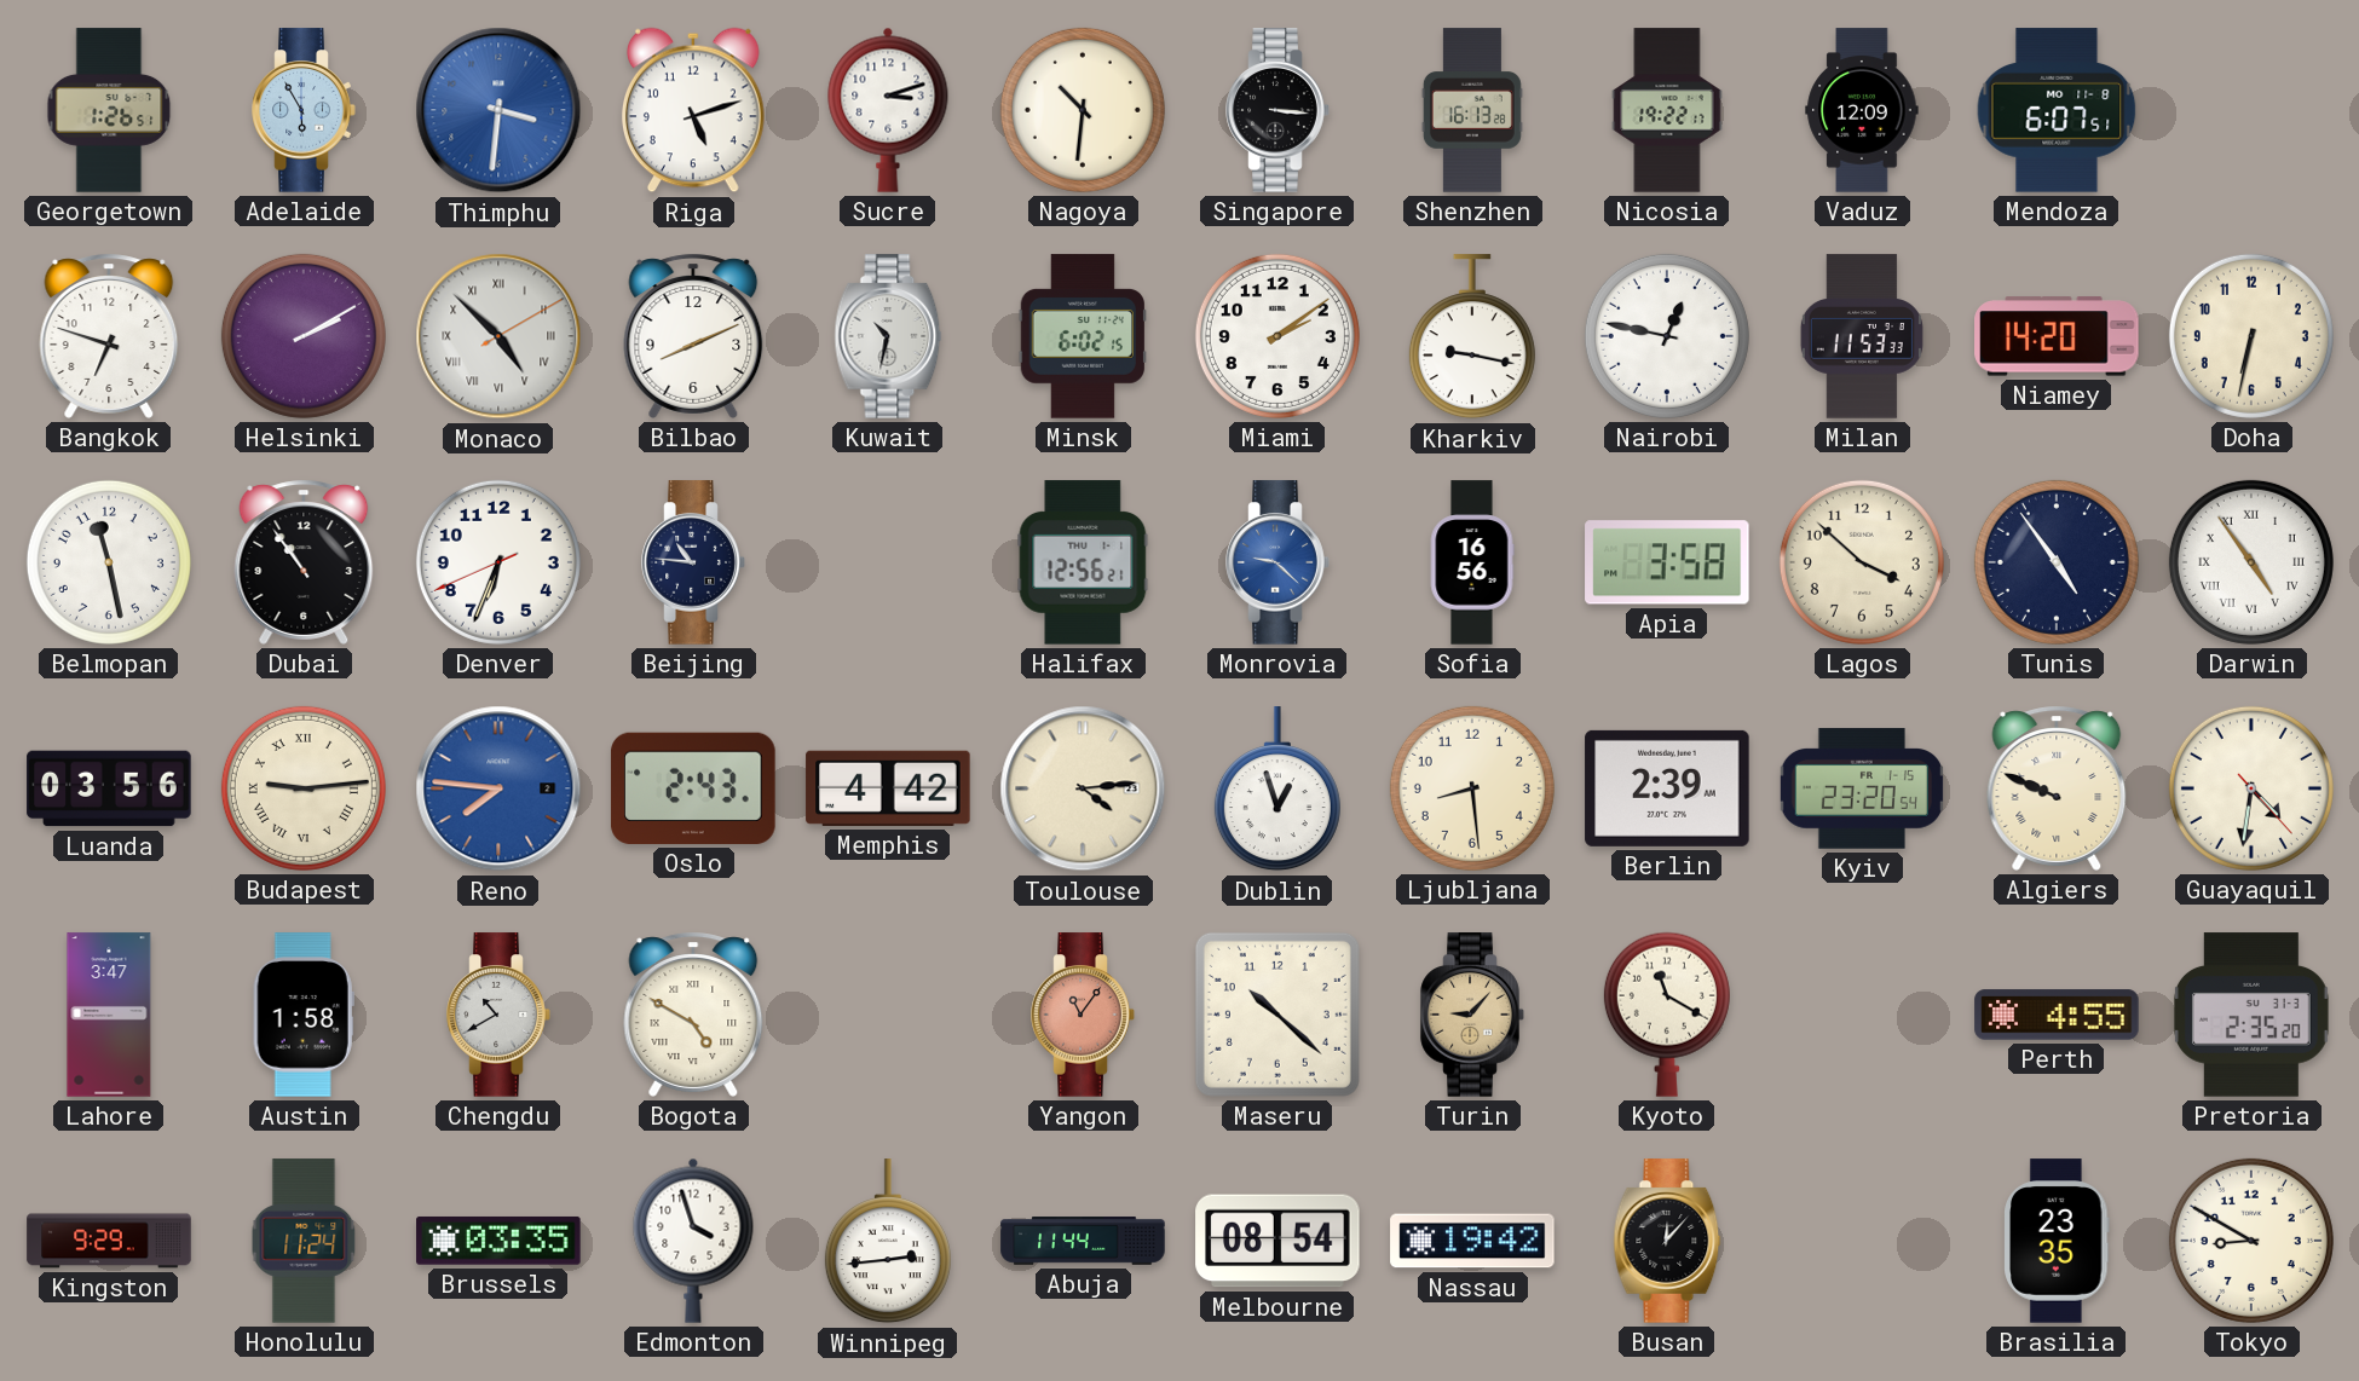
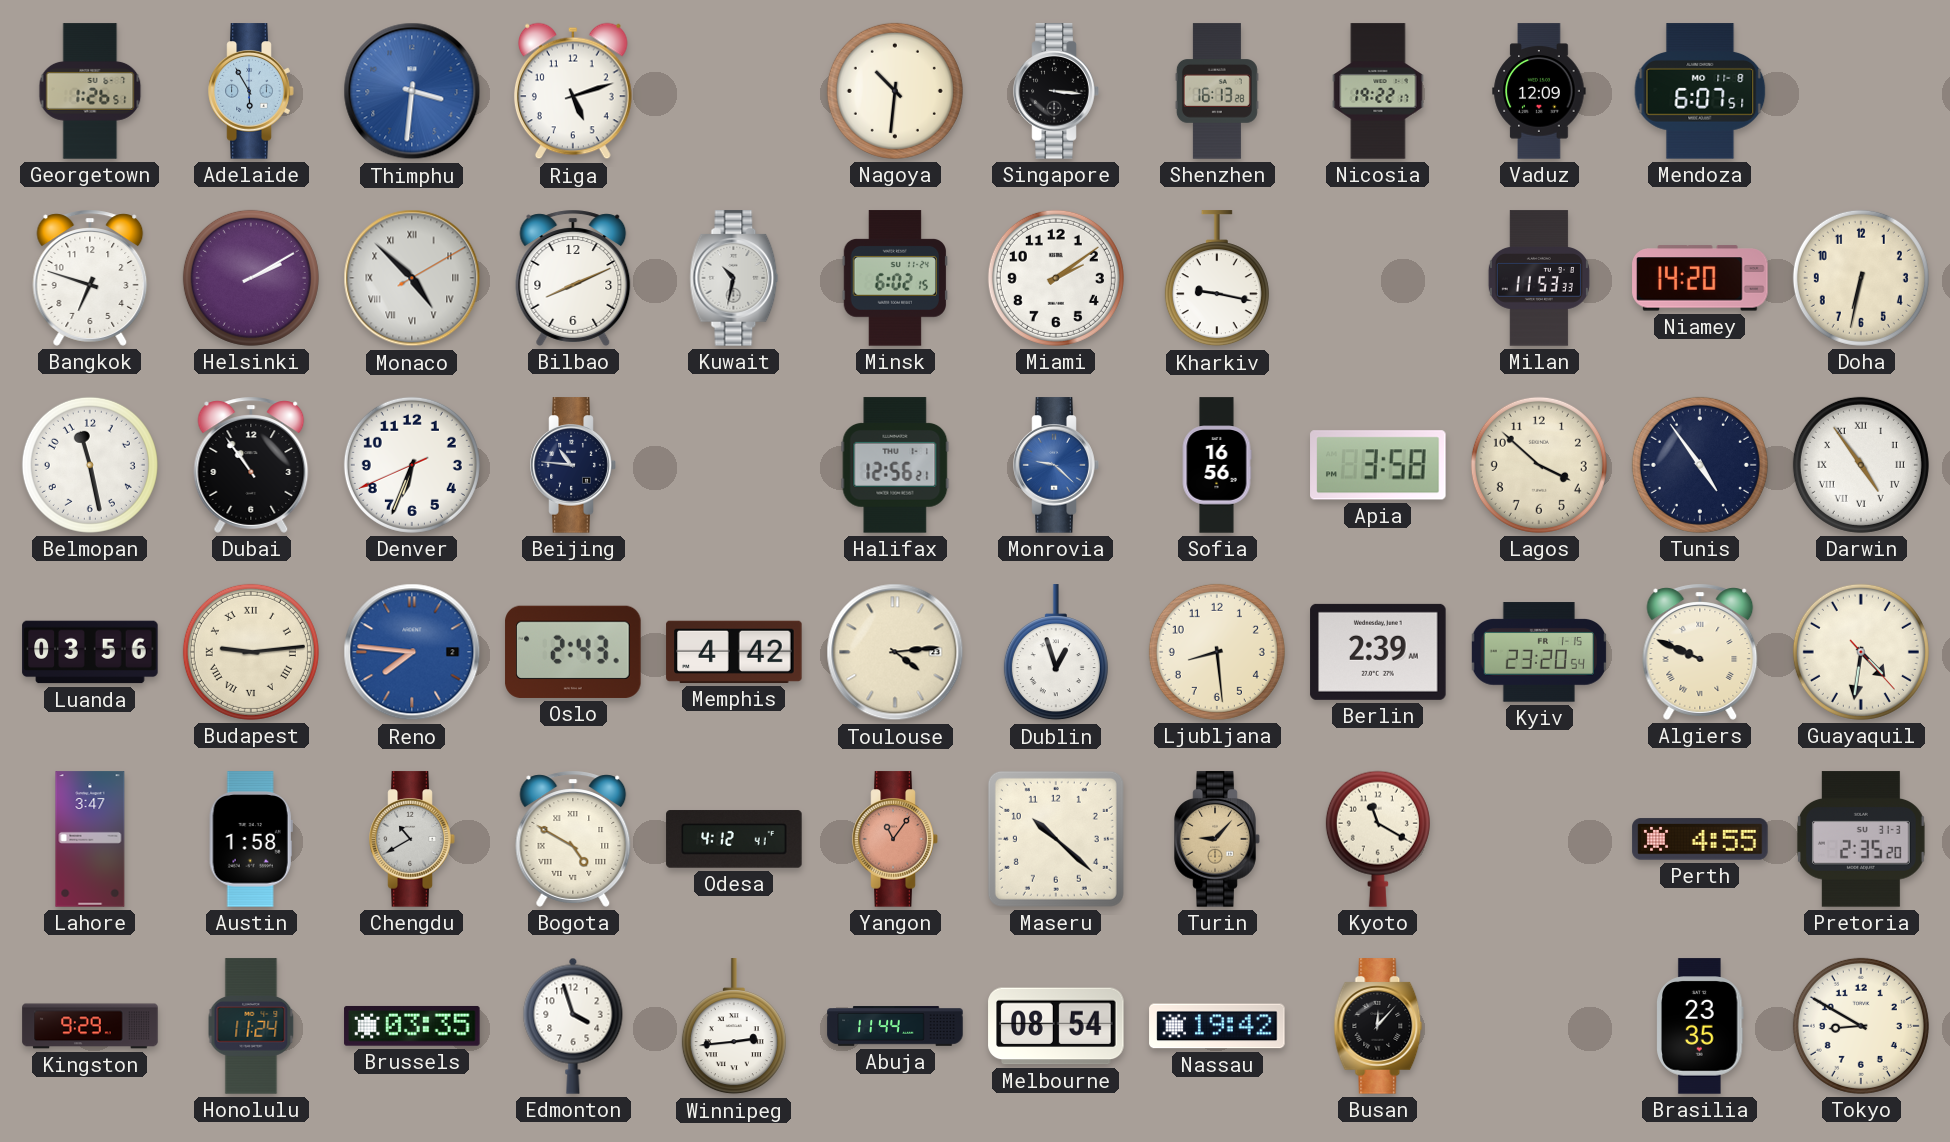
Sucre: 3:12 -> none
Nairobi: 12:47 -> none
Odesa: none -> 4:12
